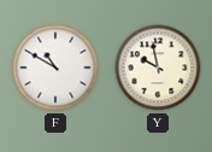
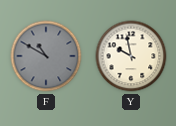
F dial: white -> grey
